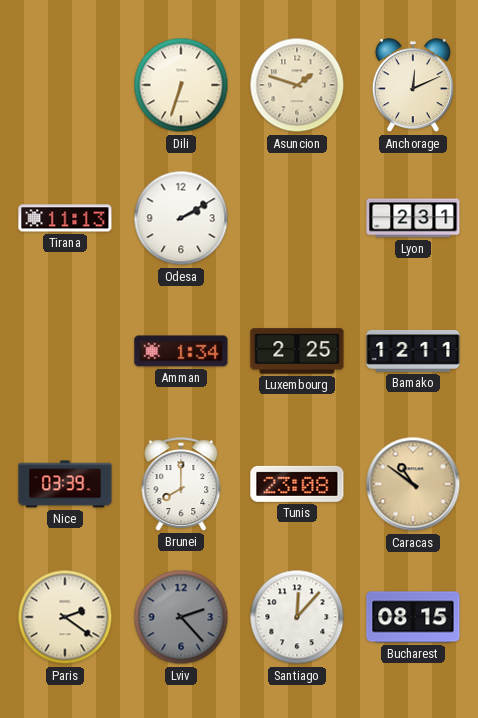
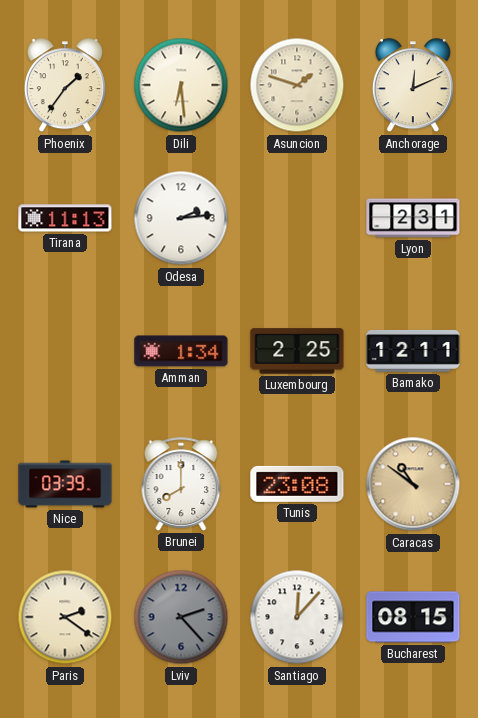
Phoenix: none -> 1:36
Dili: 6:33 -> 6:29
Odesa: 2:10 -> 2:14
